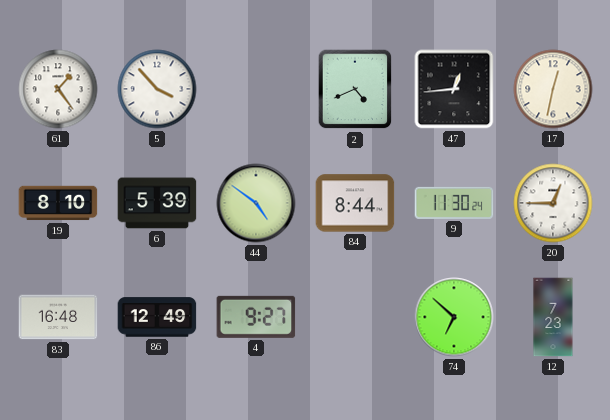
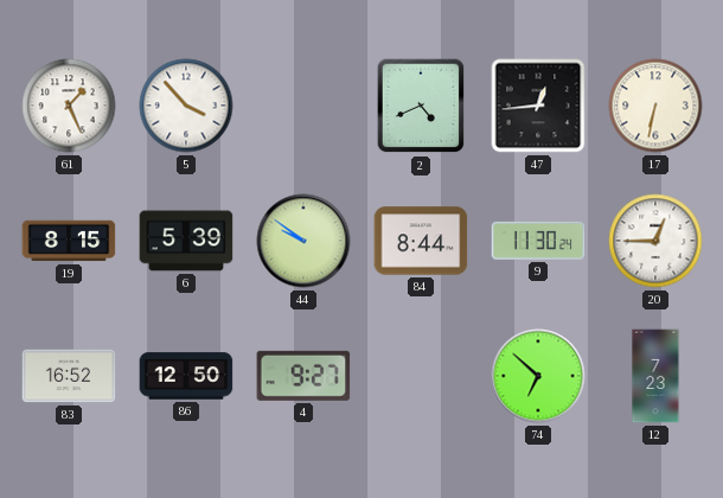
61: 1:24 -> 1:26
17: 12:32 -> 6:32
19: 8:10 -> 8:15
44: 4:51 -> 9:51
83: 16:48 -> 16:52
86: 12:49 -> 12:50
